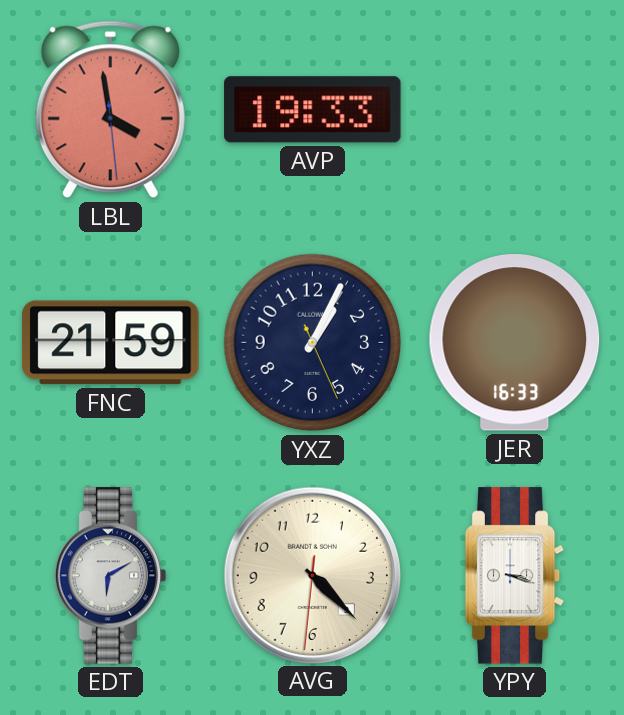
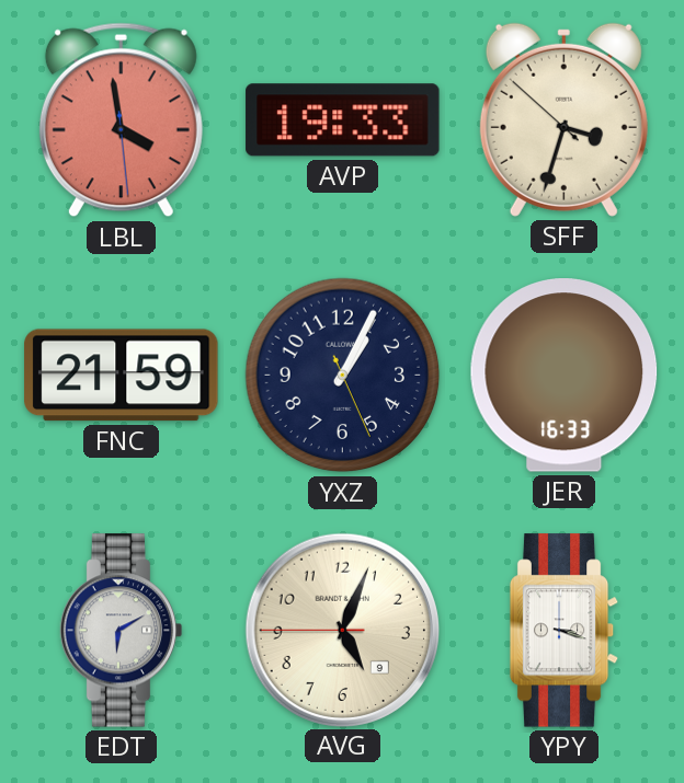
SFF: none -> 3:32
AVG: 4:22 -> 5:03
